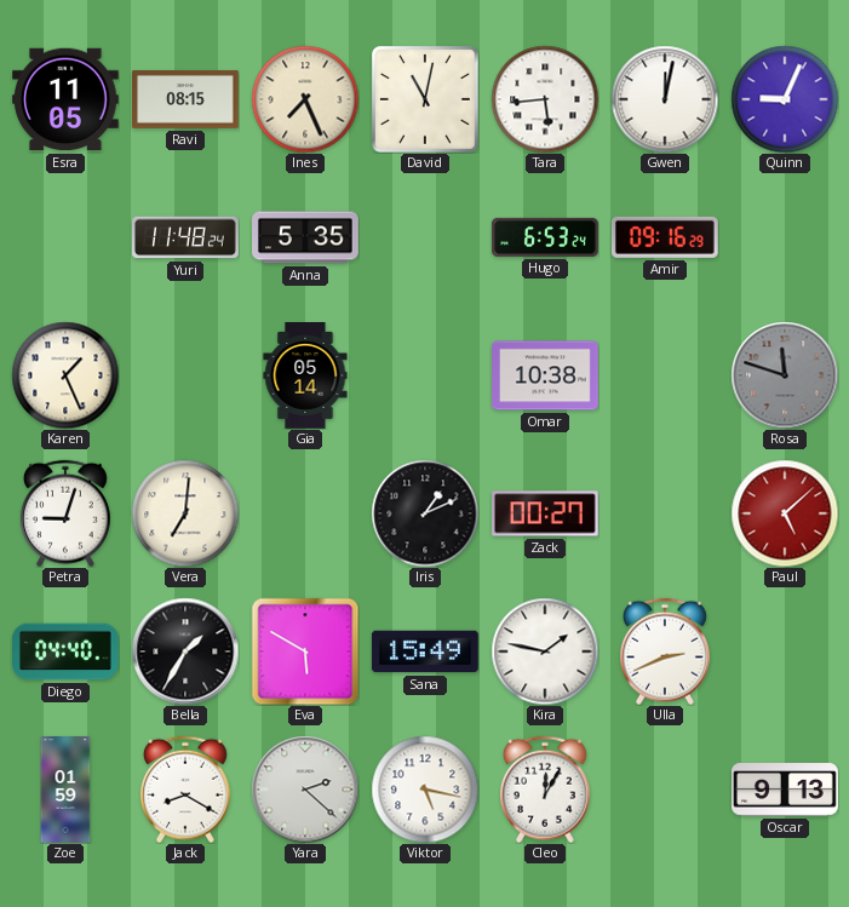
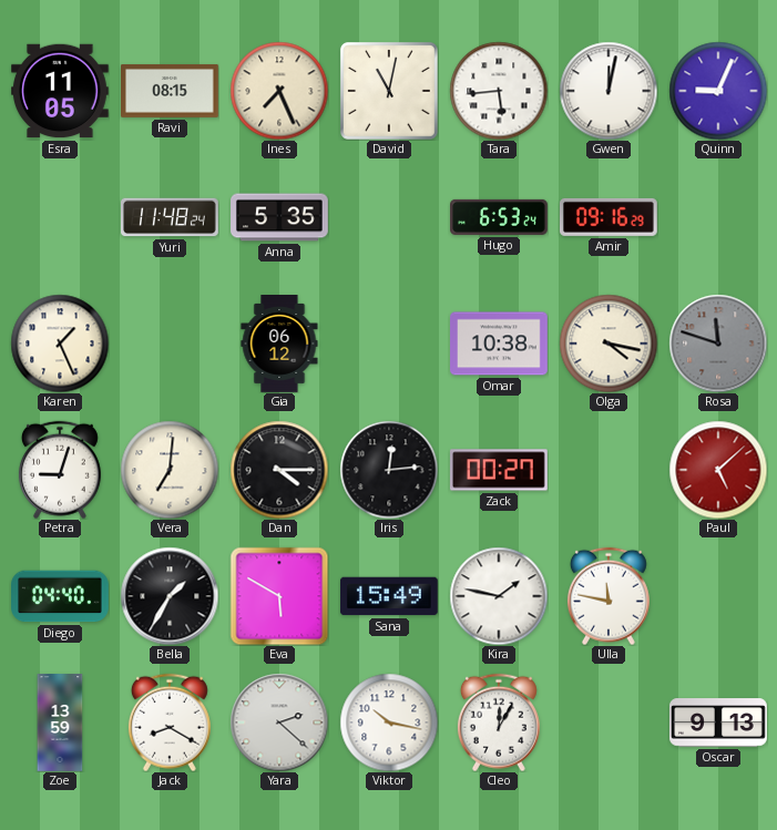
Gia: 05:14 -> 06:12
Olga: none -> 4:17
Dan: none -> 4:15
Iris: 1:11 -> 12:14
Ulla: 2:41 -> 11:47
Zoe: 01:59 -> 13:59
Viktor: 5:17 -> 10:17
